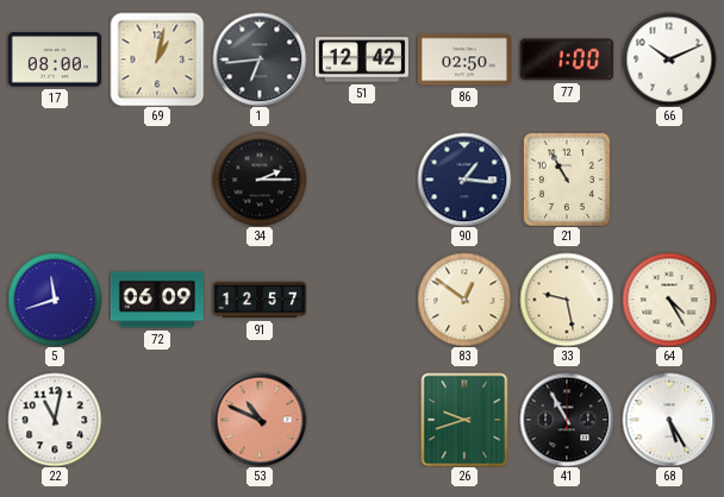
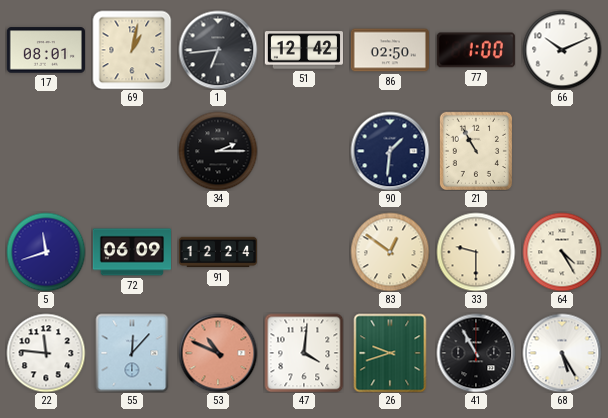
17: 08:00 -> 08:01
90: 1:16 -> 1:31
91: 12:57 -> 12:24
33: 9:28 -> 9:30
22: 11:02 -> 11:46
55: none -> 12:07
47: none -> 4:01
